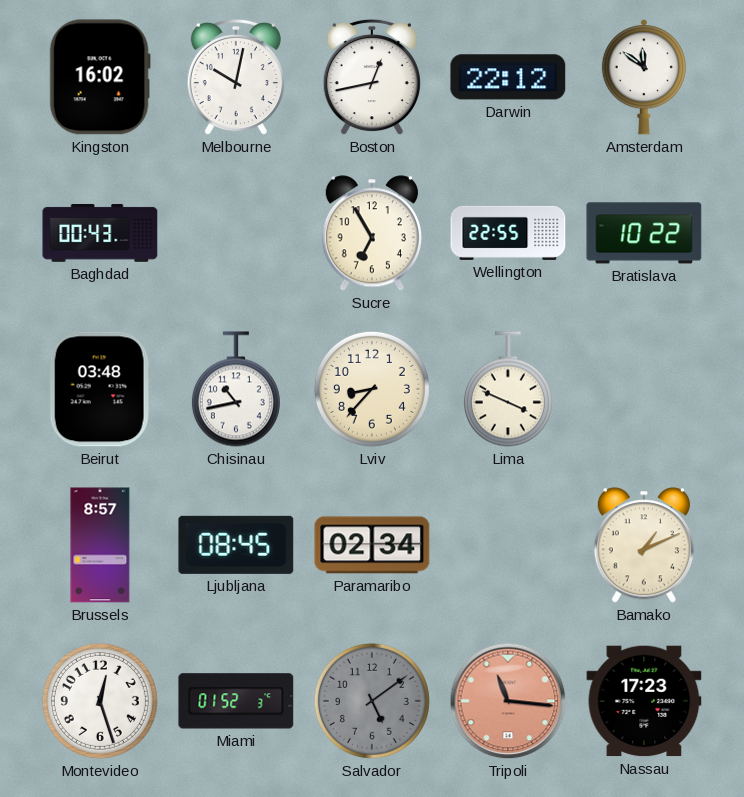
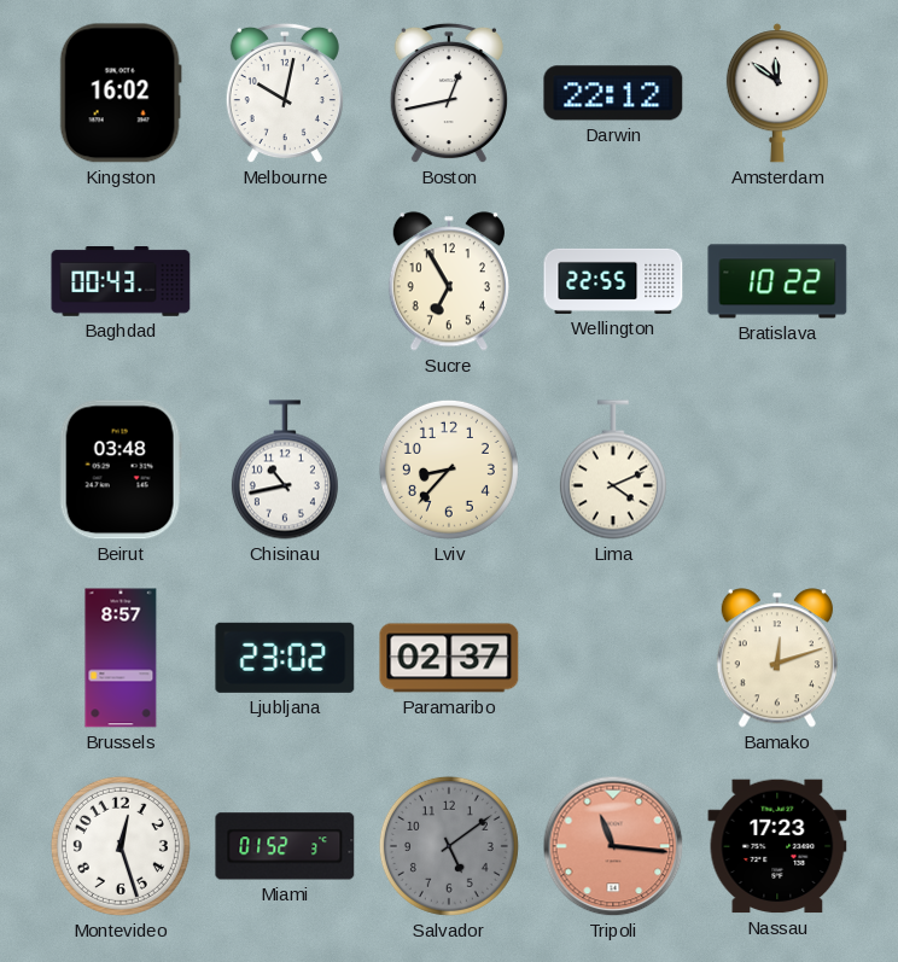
Lima: 3:49 -> 4:11
Ljubljana: 08:45 -> 23:02
Paramaribo: 02:34 -> 02:37
Bamako: 1:11 -> 12:12
